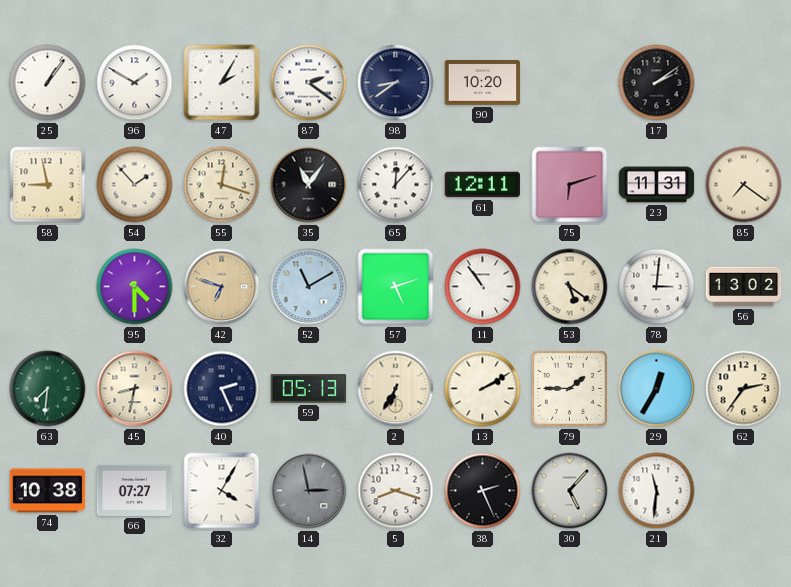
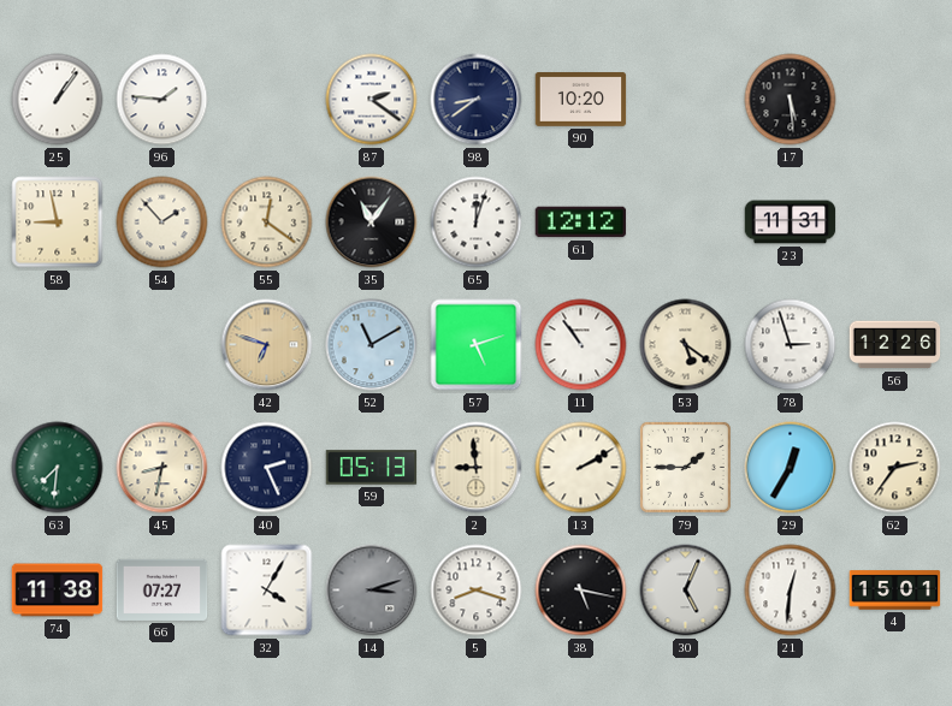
96: 1:50 -> 1:46
47: 2:05 -> none
17: 2:09 -> 5:29
55: 12:18 -> 12:21
65: 12:07 -> 12:03
61: 12:11 -> 12:12
75: 6:12 -> none
85: 7:21 -> none
95: 4:30 -> none
78: 3:01 -> 2:57
56: 13:02 -> 12:26
2: 6:35 -> 8:59
74: 10:38 -> 11:38
14: 2:58 -> 3:12
38: 2:26 -> 5:17
30: 5:07 -> 5:04
21: 11:31 -> 12:31
4: none -> 15:01
